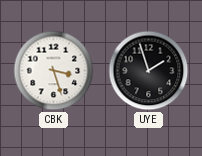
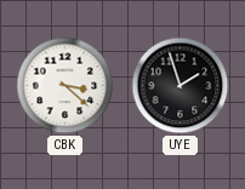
CBK: 3:27 -> 3:22
